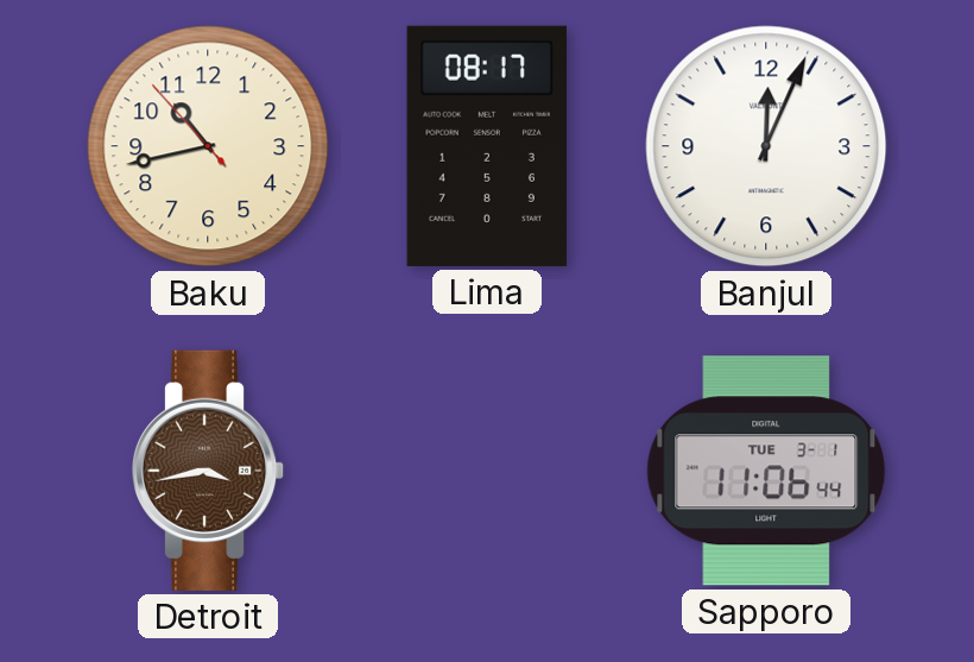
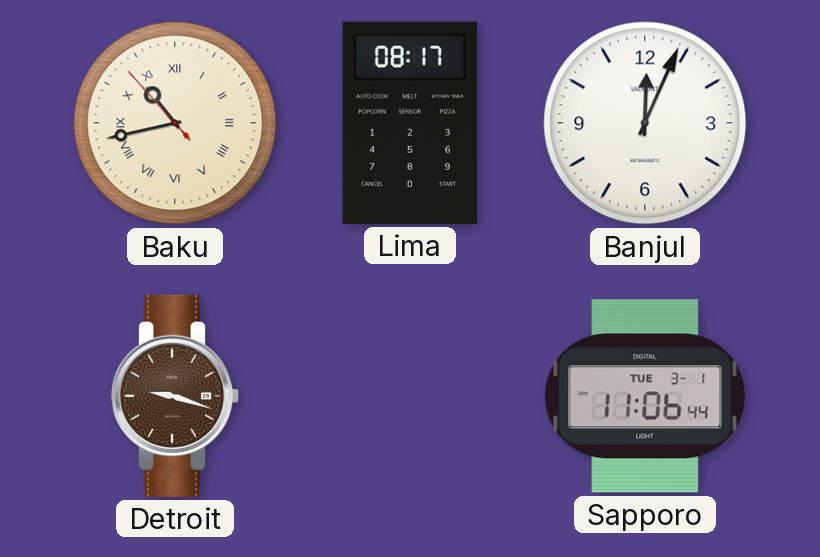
Baku numerals: Arabic -> Roman
Detroit: 3:43 -> 9:18
